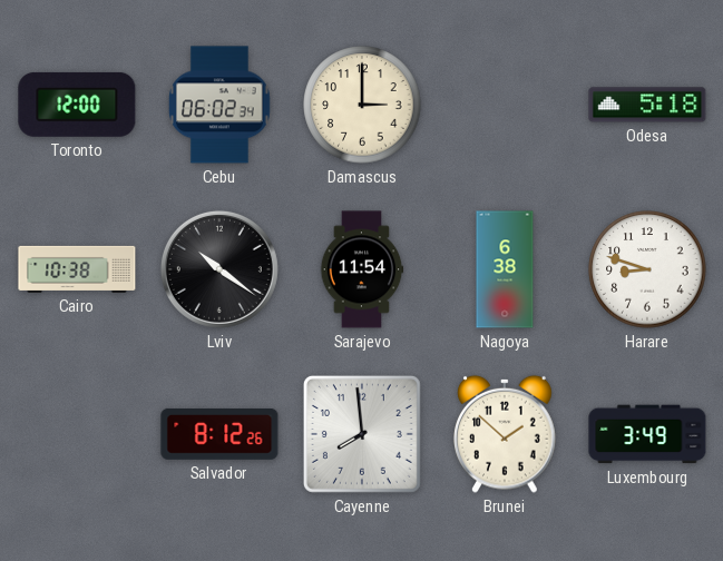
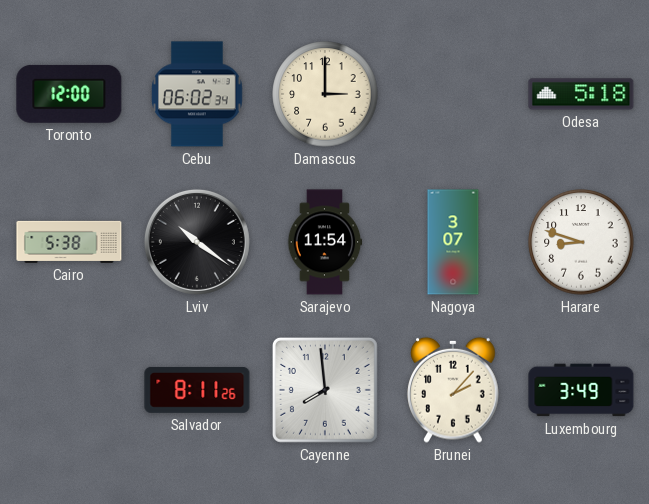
Cairo: 10:38 -> 5:38
Nagoya: 6:38 -> 3:07
Salvador: 8:12 -> 8:11
Brunei: 1:52 -> 2:07
